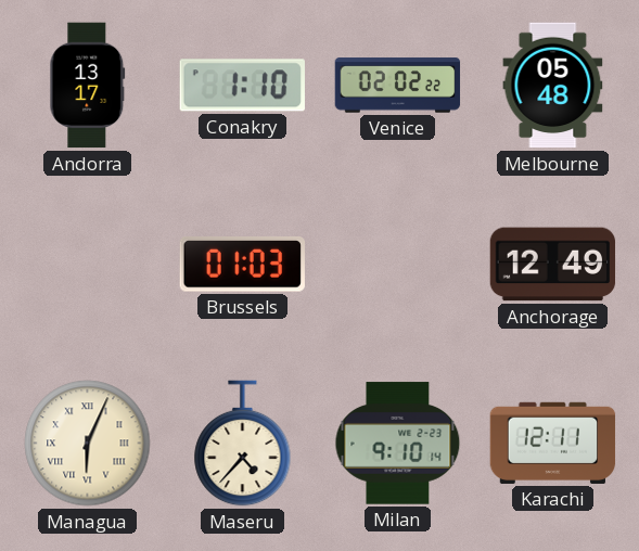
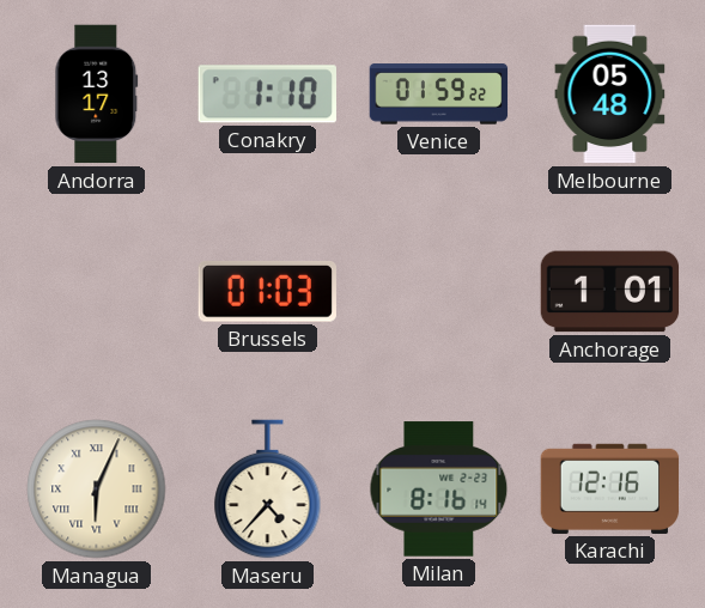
Venice: 02:02 -> 01:59
Anchorage: 12:49 -> 1:01
Milan: 9:10 -> 8:16
Karachi: 12:11 -> 12:16
